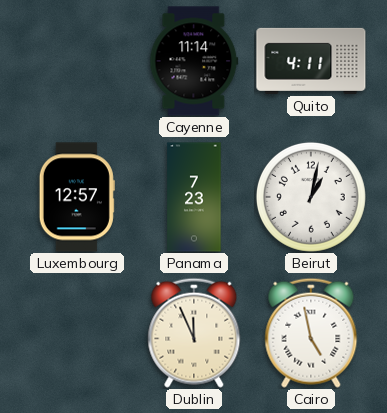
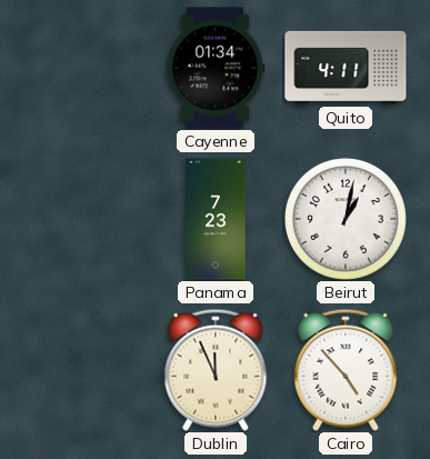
Cayenne: 11:14 -> 01:34
Luxembourg: 12:57 -> none
Cairo: 4:58 -> 4:53
